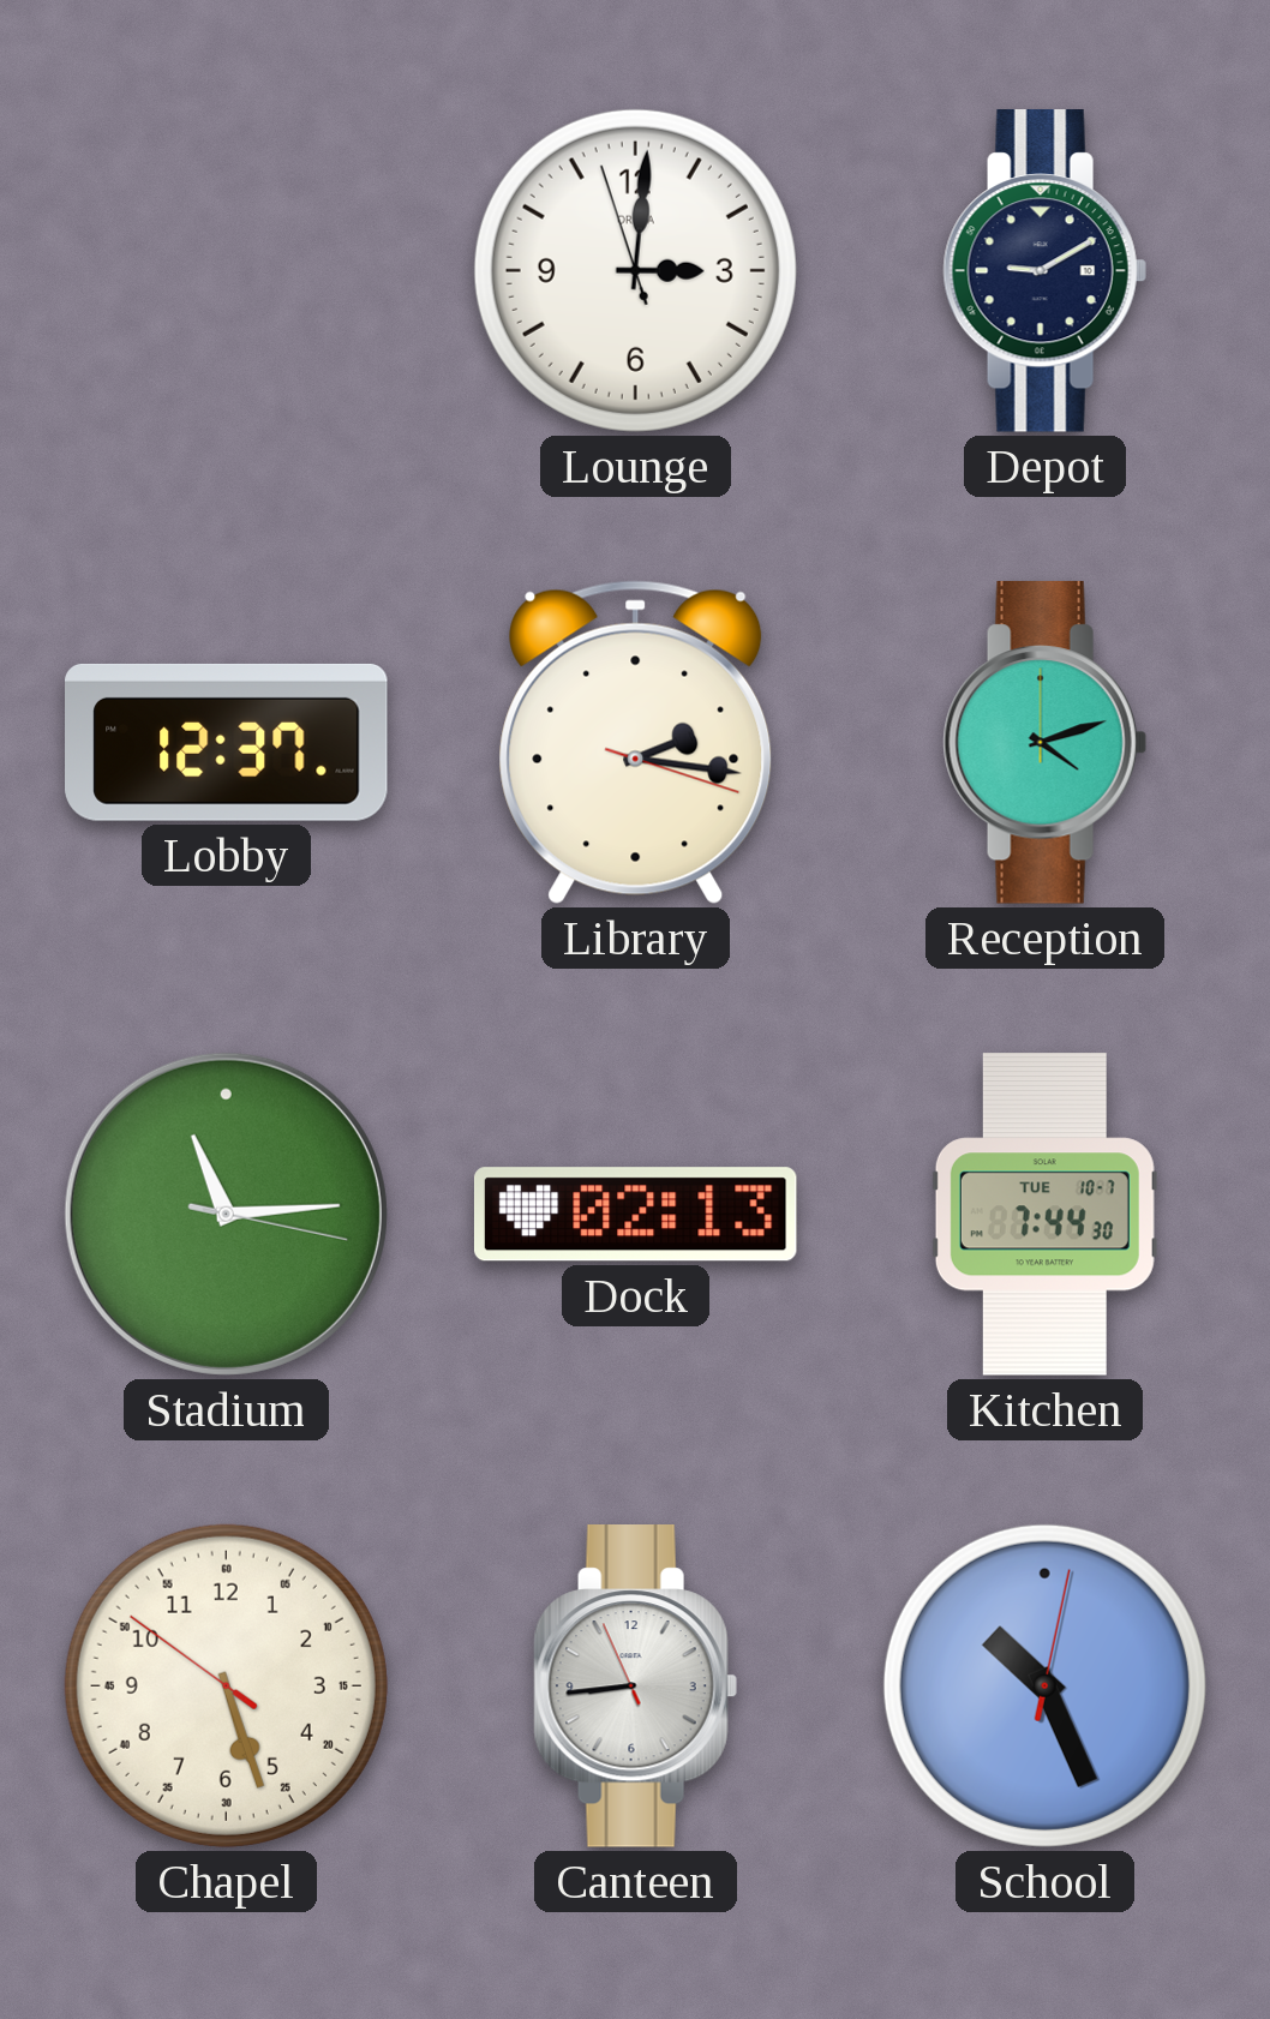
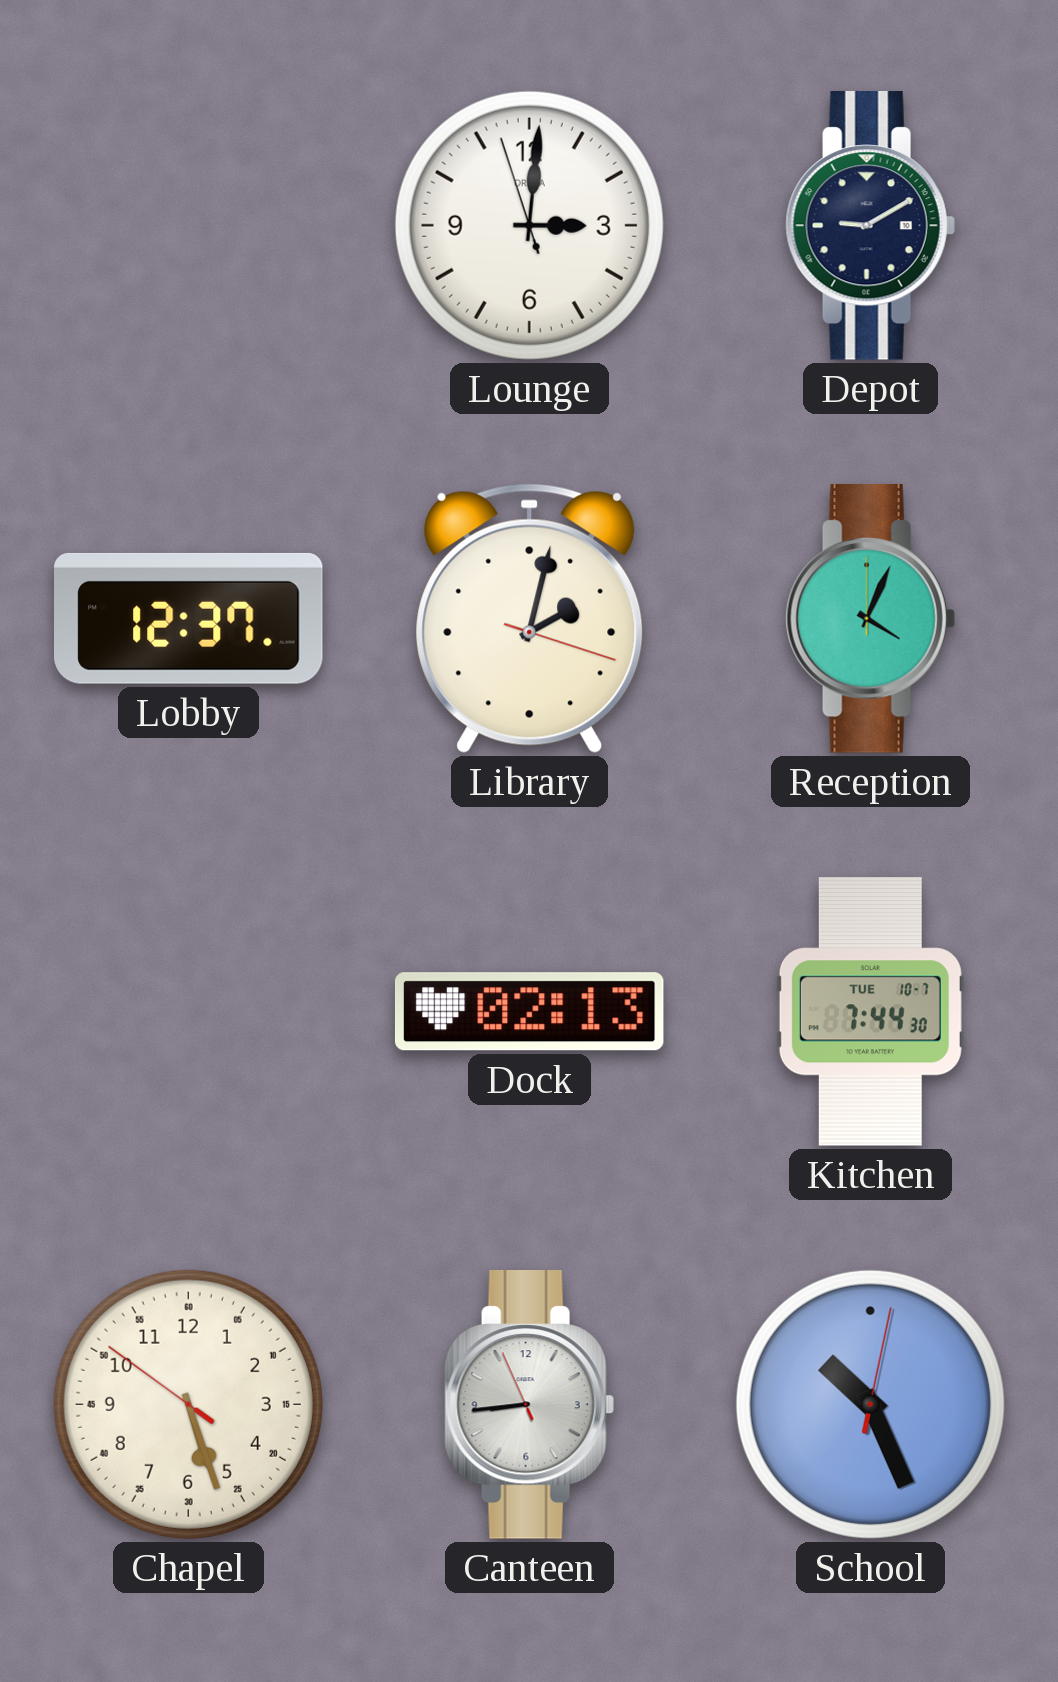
Library: 2:16 -> 2:02
Reception: 4:12 -> 4:04
Stadium: 11:14 -> none
